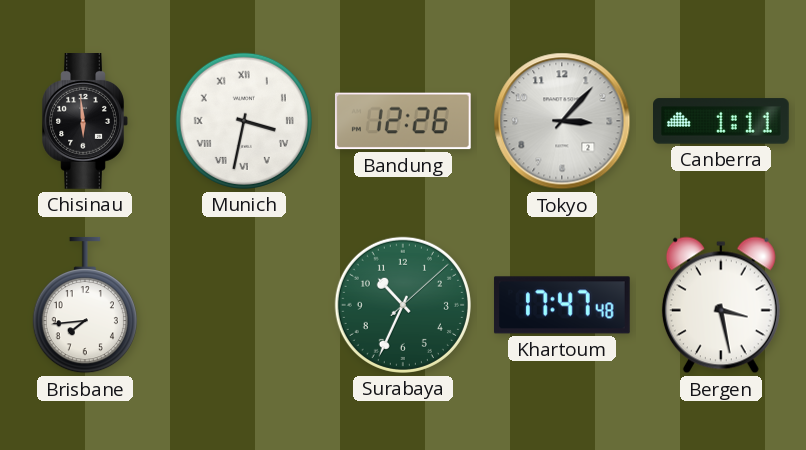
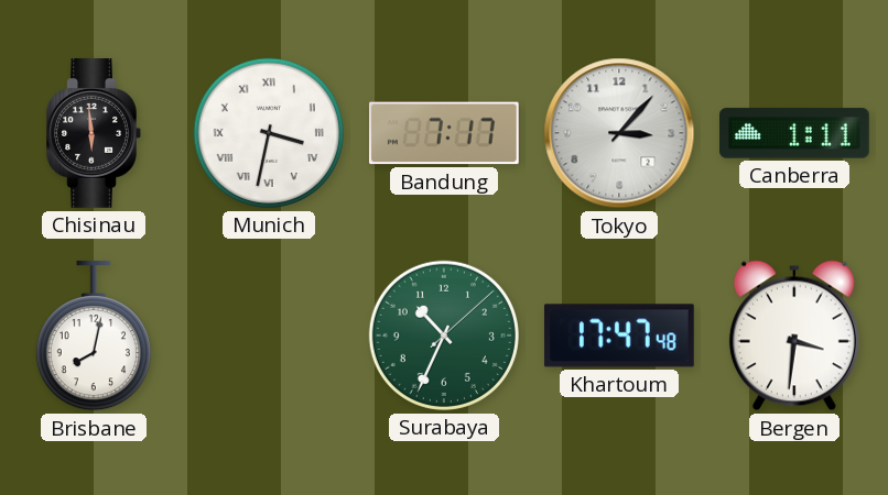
Bandung: 12:26 -> 7:17
Brisbane: 7:44 -> 8:02
Bergen: 3:28 -> 3:31
